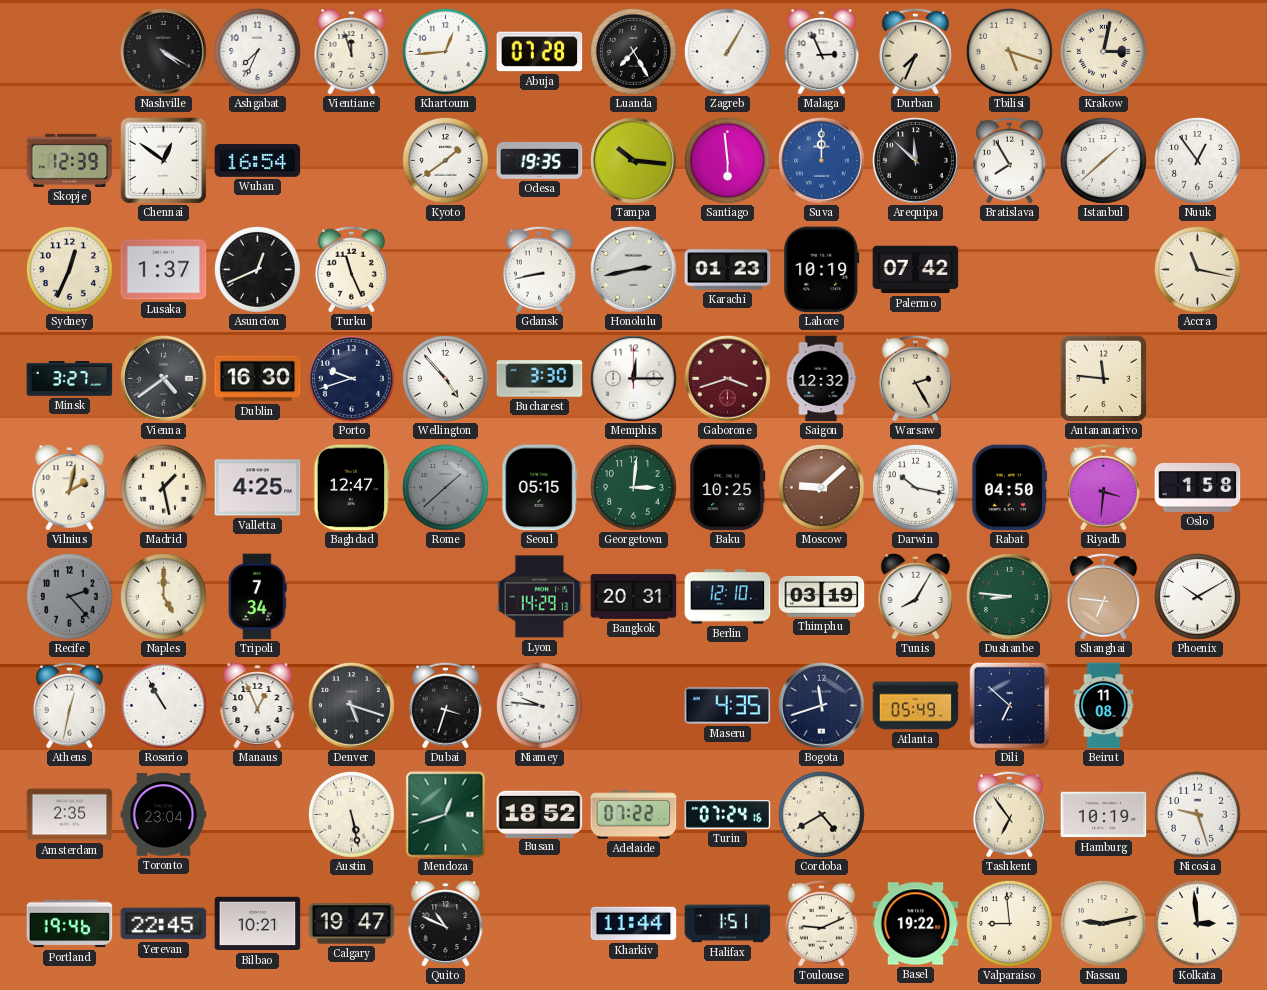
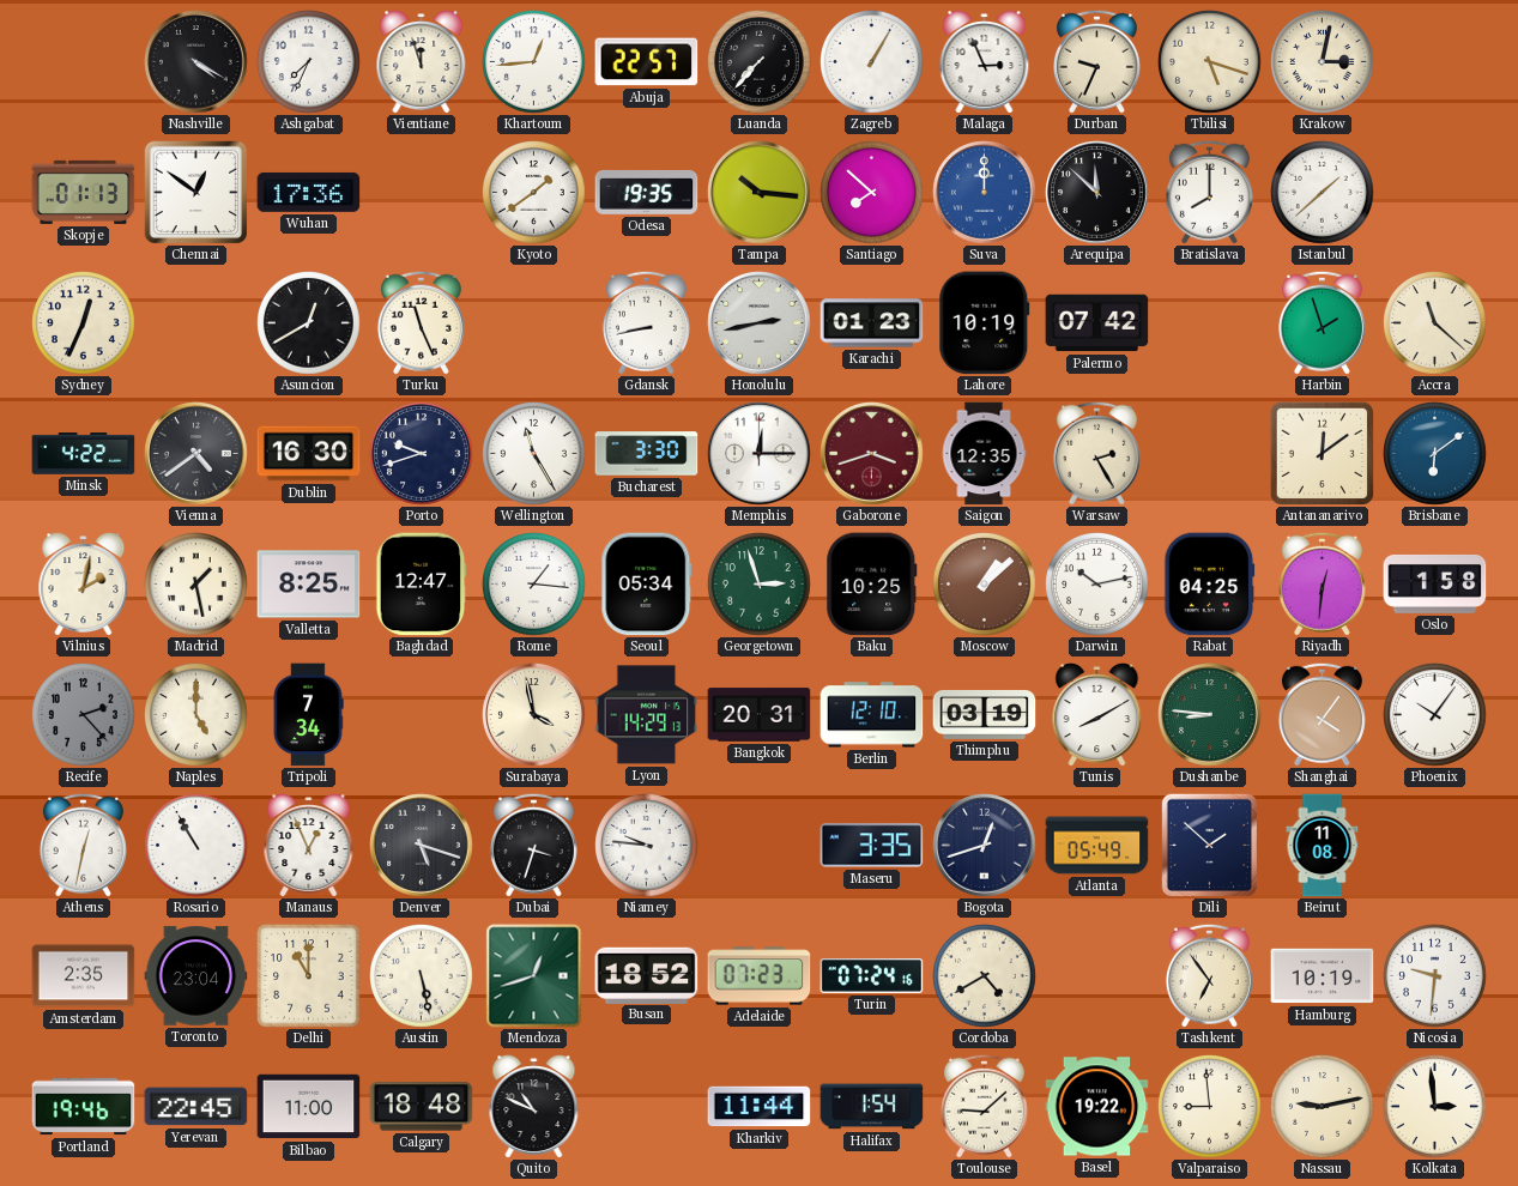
Abuja: 07:28 -> 22:57
Luanda: 7:25 -> 7:37
Durban: 7:34 -> 9:34
Skopje: 12:39 -> 01:13
Wuhan: 16:54 -> 17:36
Santiago: 5:59 -> 7:52
Bratislava: 7:55 -> 8:00
Nuuk: 12:54 -> none
Lusaka: 1:37 -> none
Asuncion: 12:41 -> 12:40
Harbin: none -> 1:57
Accra: 11:17 -> 11:22
Minsk: 3:27 -> 4:22
Wellington: 4:53 -> 11:25
Saigon: 12:32 -> 12:35
Antananarivo: 11:46 -> 12:09
Brisbane: none -> 6:09
Valletta: 4:25 -> 8:25
Rome: 1:38 -> 1:16
Rome dial: grey -> white
Seoul: 05:15 -> 05:34
Georgetown: 3:01 -> 2:57
Moscow: 9:08 -> 1:08
Darwin: 10:17 -> 10:13
Rabat: 04:50 -> 04:25
Riyadh: 3:31 -> 12:31
Surabaya: none -> 3:58
Tunis: 8:05 -> 8:10
Shanghai: 6:46 -> 4:06
Phoenix: 10:10 -> 10:06
Maseru: 4:35 -> 3:35
Bogota: 11:42 -> 12:42
Dili: 6:52 -> 1:52
Delhi: none -> 11:00
Adelaide: 07:22 -> 07:23
Nicosia: 9:27 -> 9:31
Bilbao: 10:21 -> 11:00
Calgary: 19:47 -> 18:48
Halifax: 1:51 -> 1:54
Toulouse: 9:11 -> 9:08
